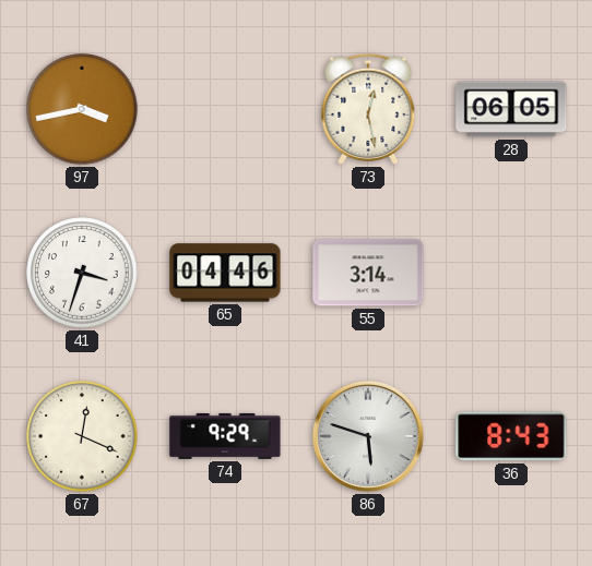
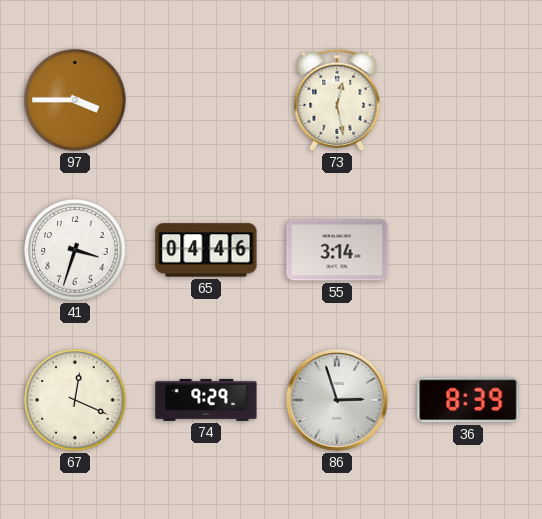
97: 3:43 -> 3:45
28: 06:05 -> none
86: 5:48 -> 2:57
36: 8:43 -> 8:39
